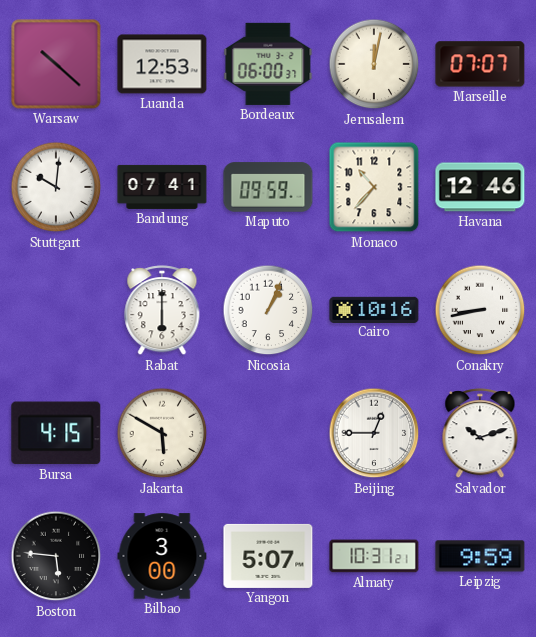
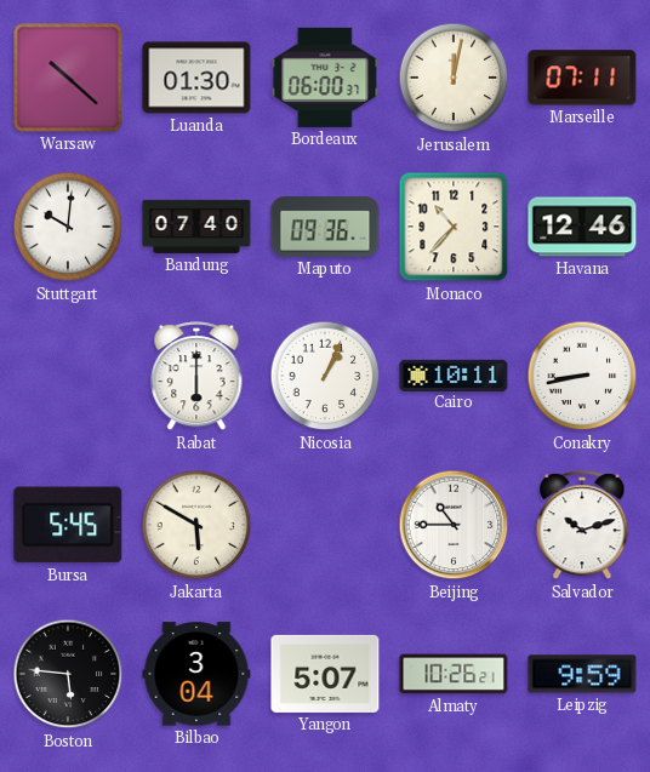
Luanda: 12:53 -> 01:30
Marseille: 07:07 -> 07:11
Bandung: 07:41 -> 07:40
Maputo: 09:59 -> 09:36
Cairo: 10:16 -> 10:11
Bursa: 4:15 -> 5:45
Beijing: 12:45 -> 10:45
Bilbao: 3:00 -> 3:04
Almaty: 10:31 -> 10:26
